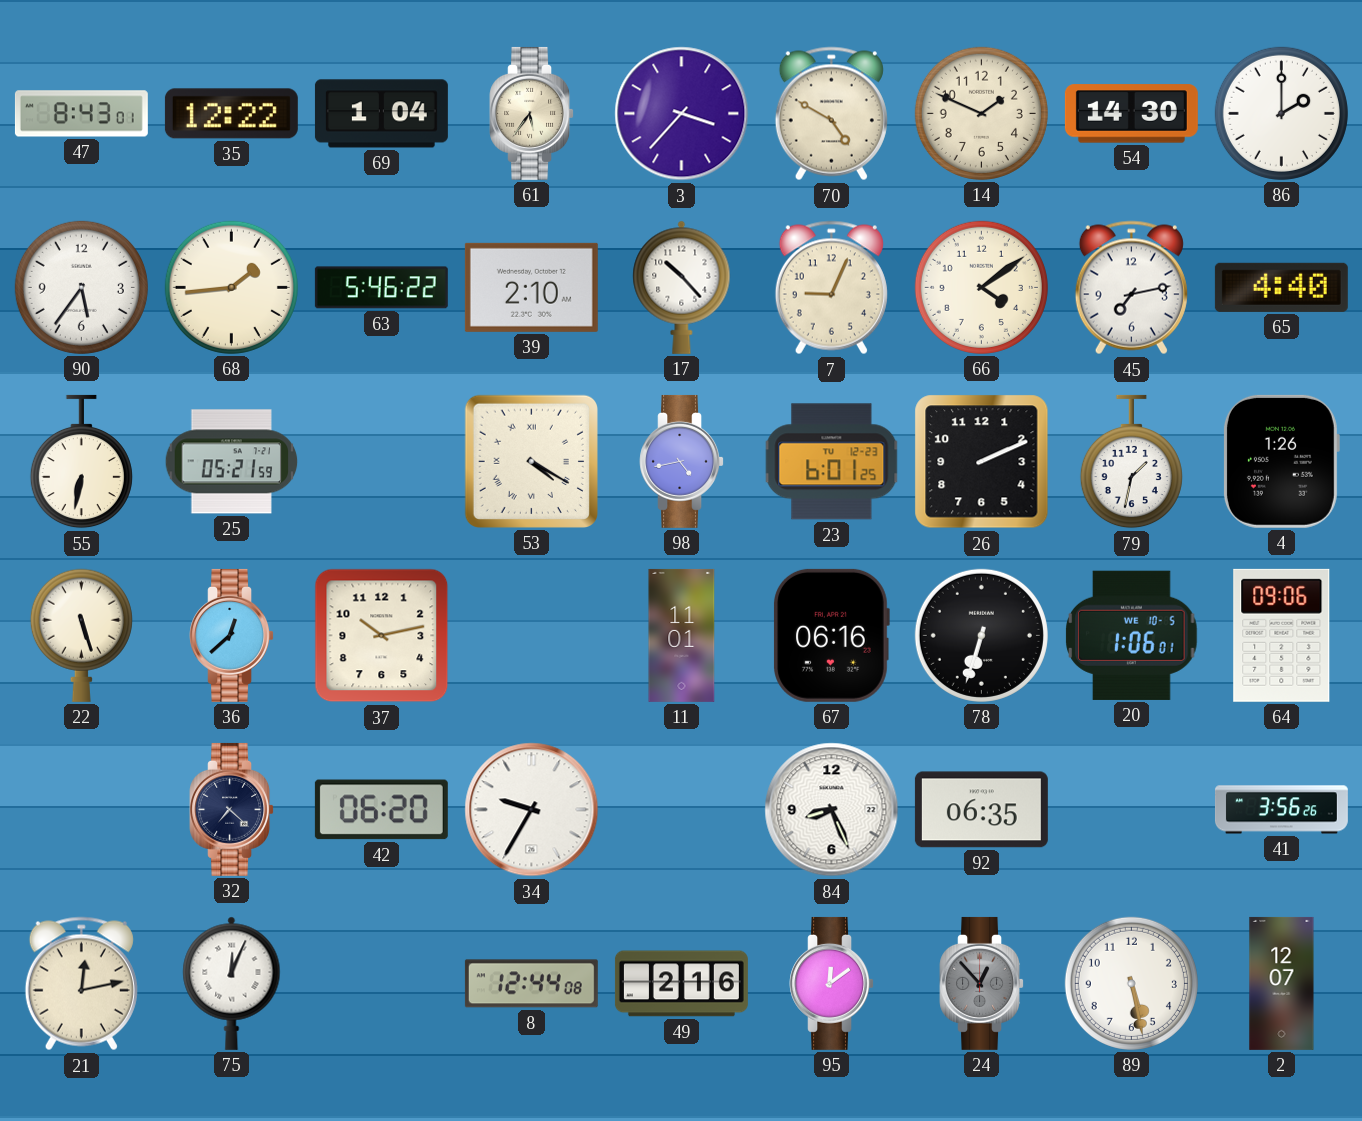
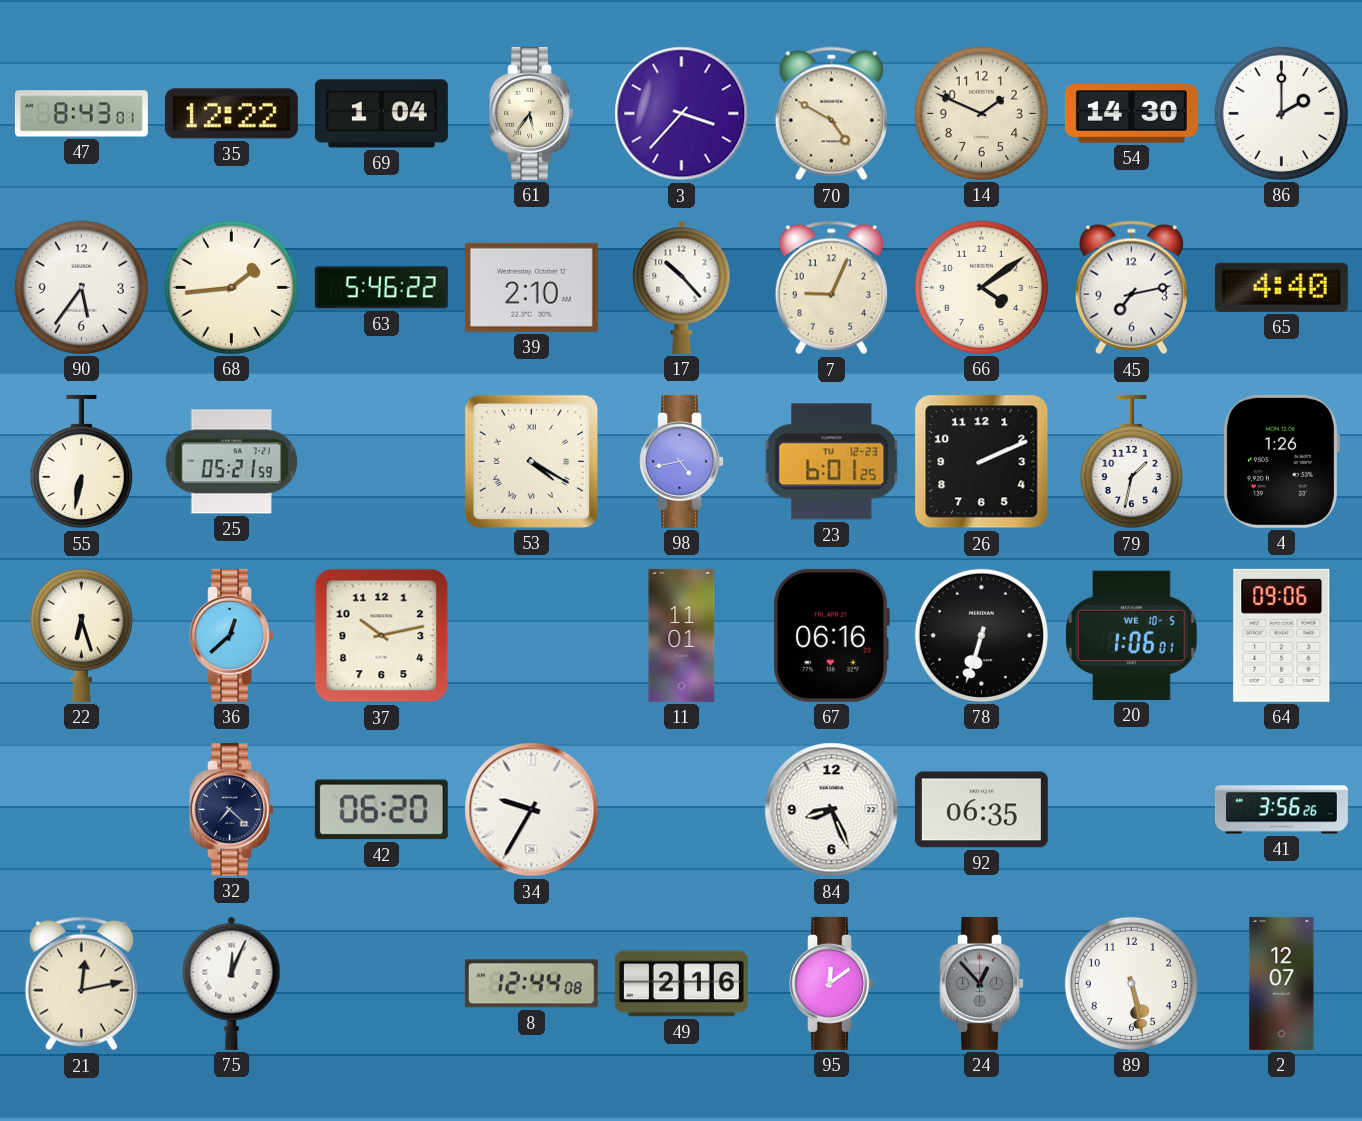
22: 5:27 -> 6:27
